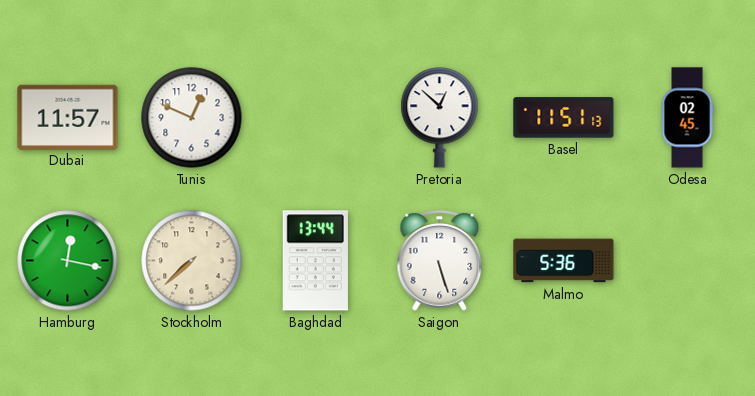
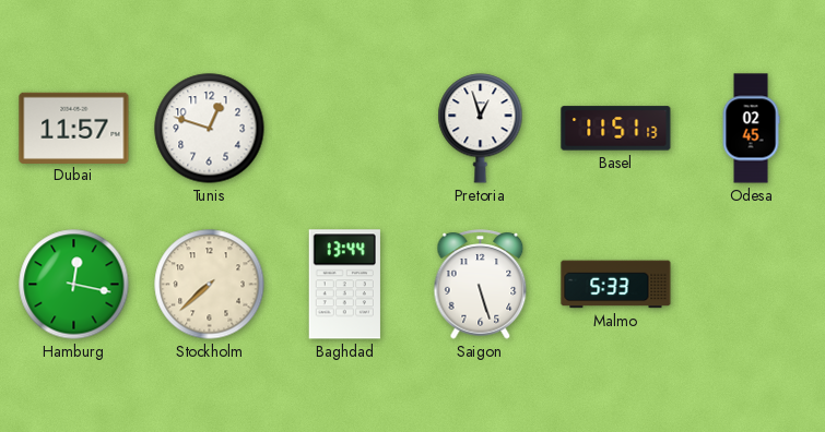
Tunis: 12:49 -> 12:48
Pretoria: 12:52 -> 12:57
Malmo: 5:36 -> 5:33
